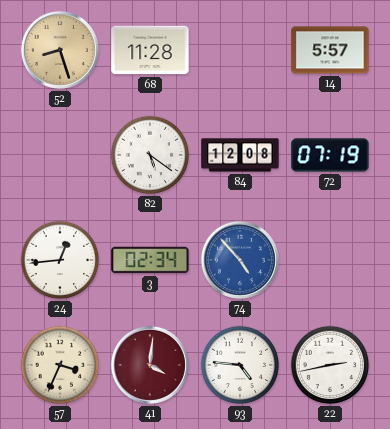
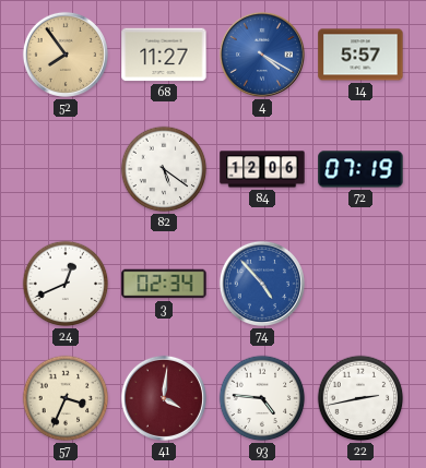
52: 8:27 -> 7:54
68: 11:28 -> 11:27
4: none -> 4:20
84: 12:08 -> 12:06
24: 12:44 -> 12:41
